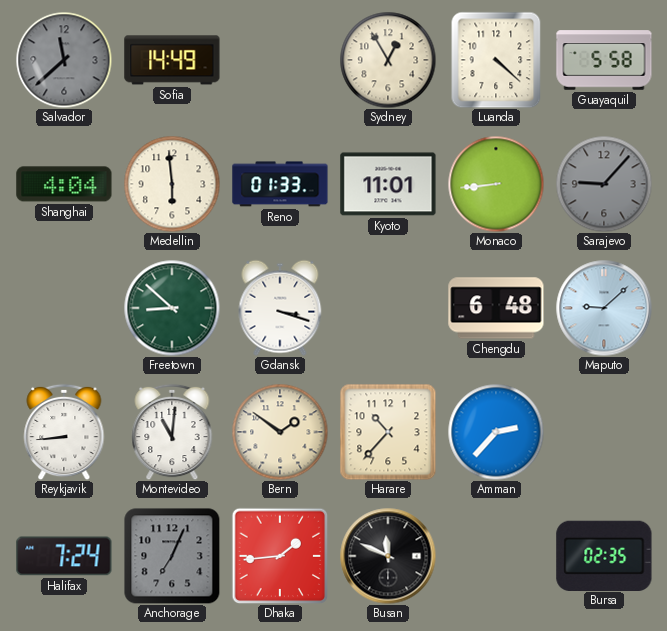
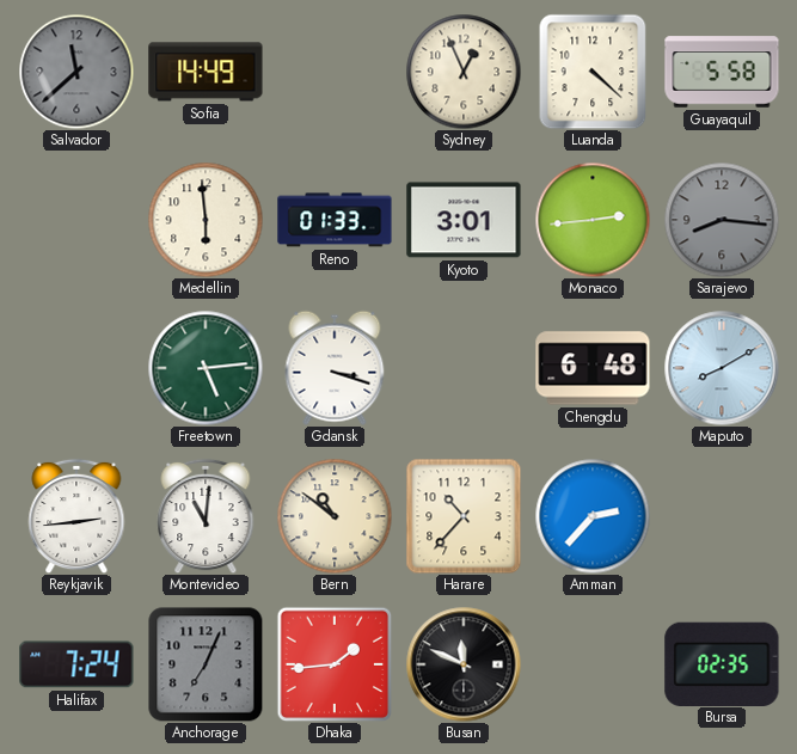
Sydney: 12:55 -> 12:56
Shanghai: 4:04 -> none
Kyoto: 11:01 -> 3:01
Monaco: 8:44 -> 2:44
Sarajevo: 9:07 -> 8:16
Freetown: 8:52 -> 5:14
Maputo: 9:08 -> 8:10
Reykjavik: 8:44 -> 2:44
Bern: 1:51 -> 10:51
